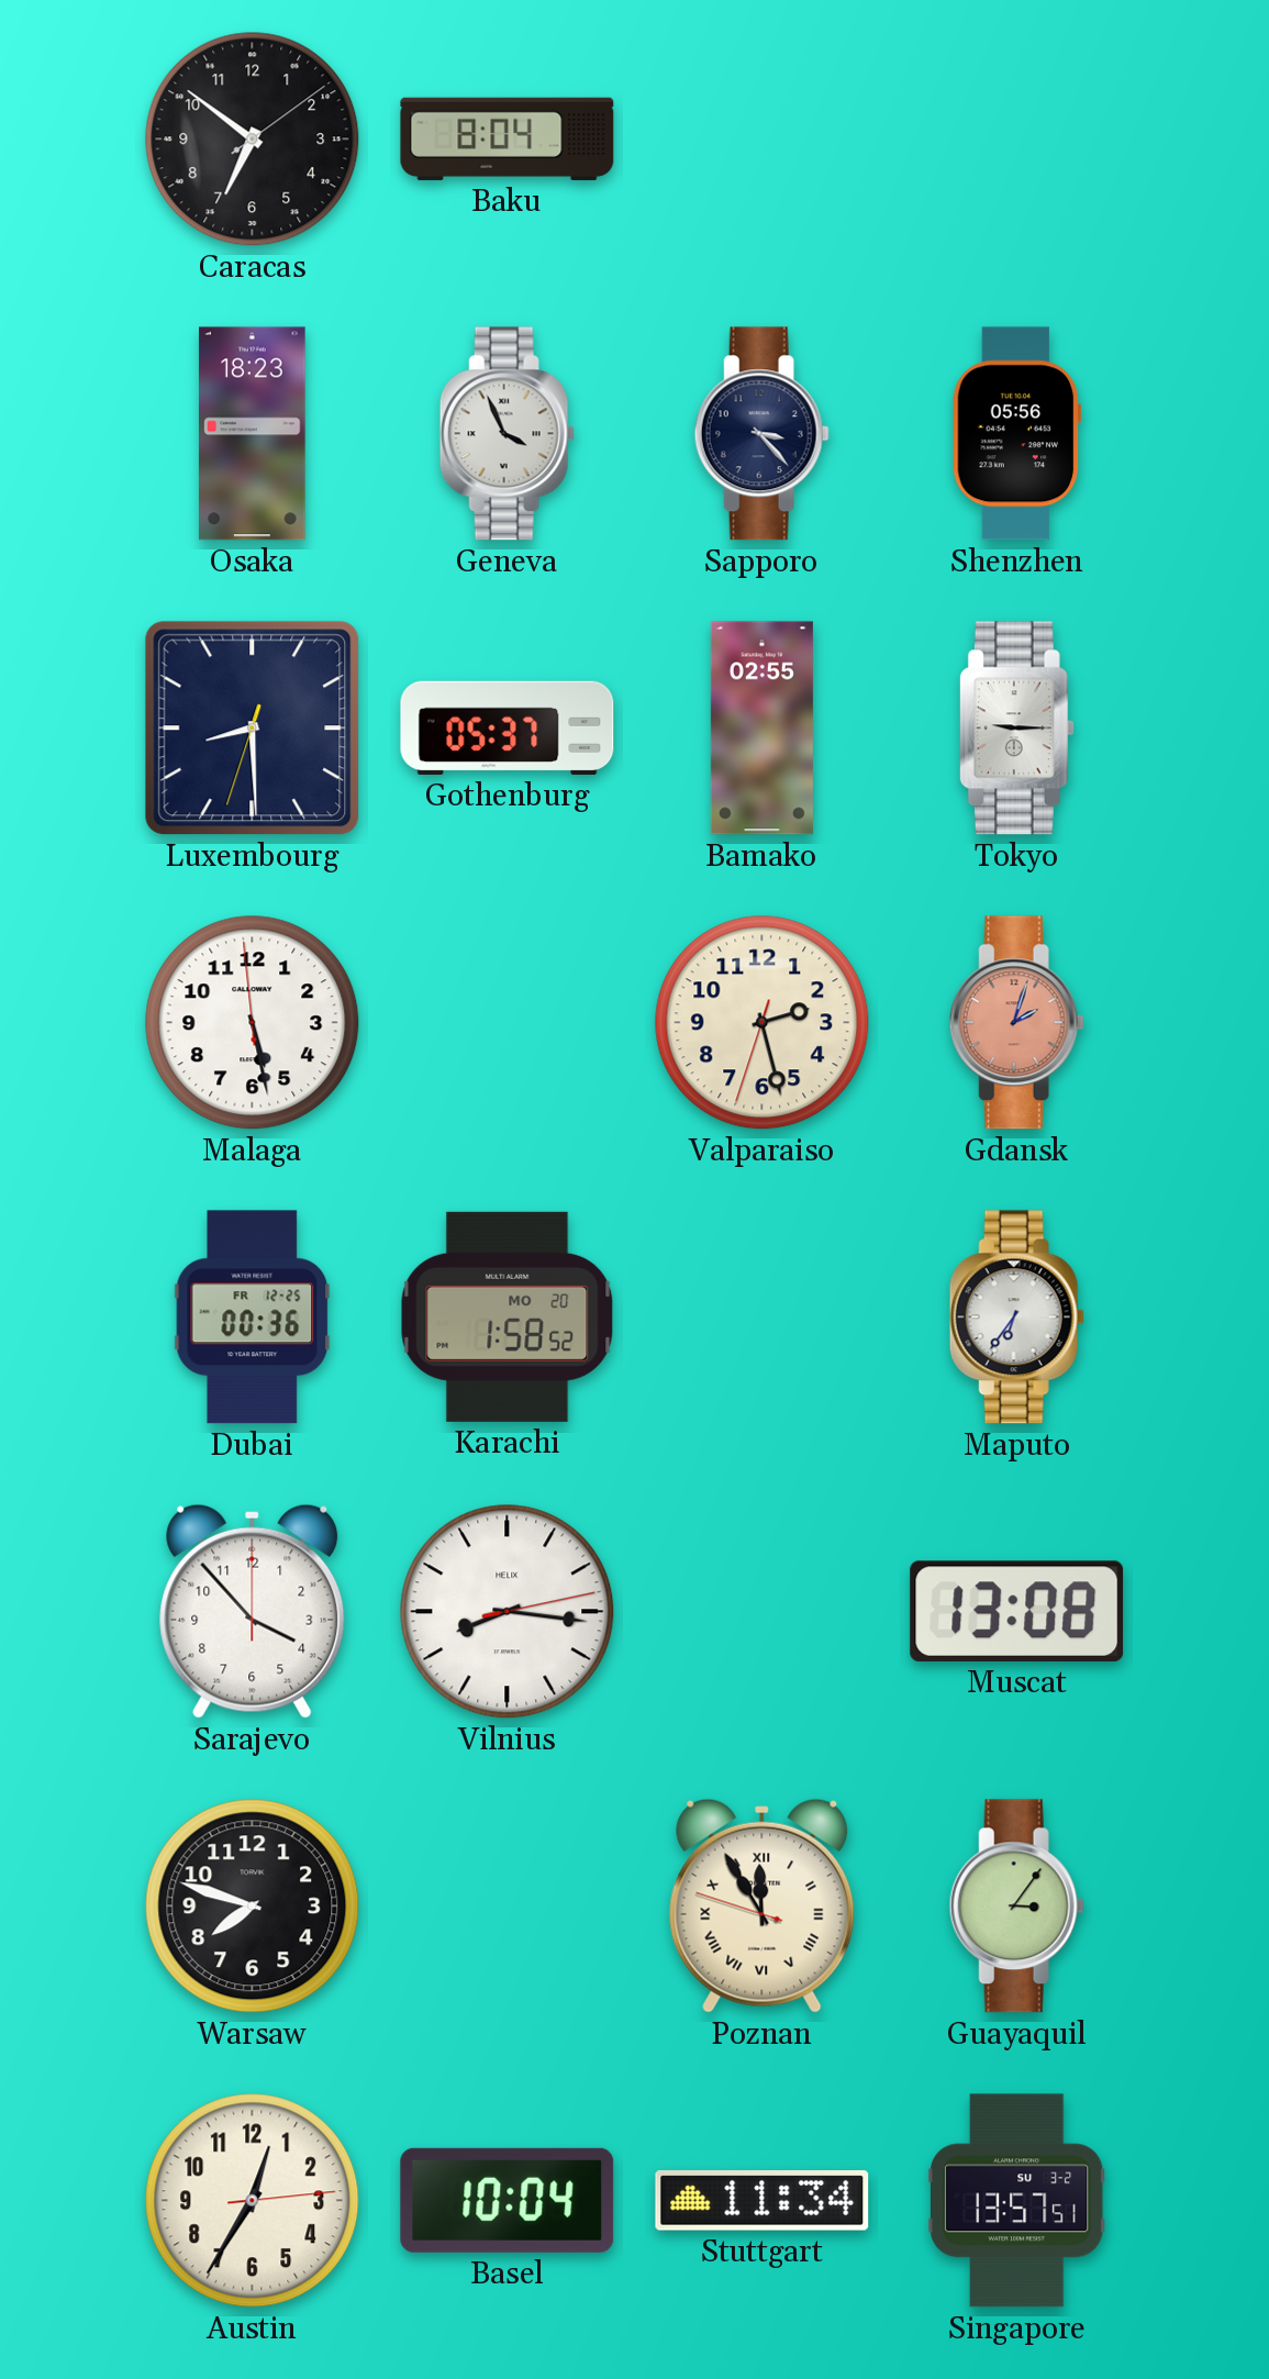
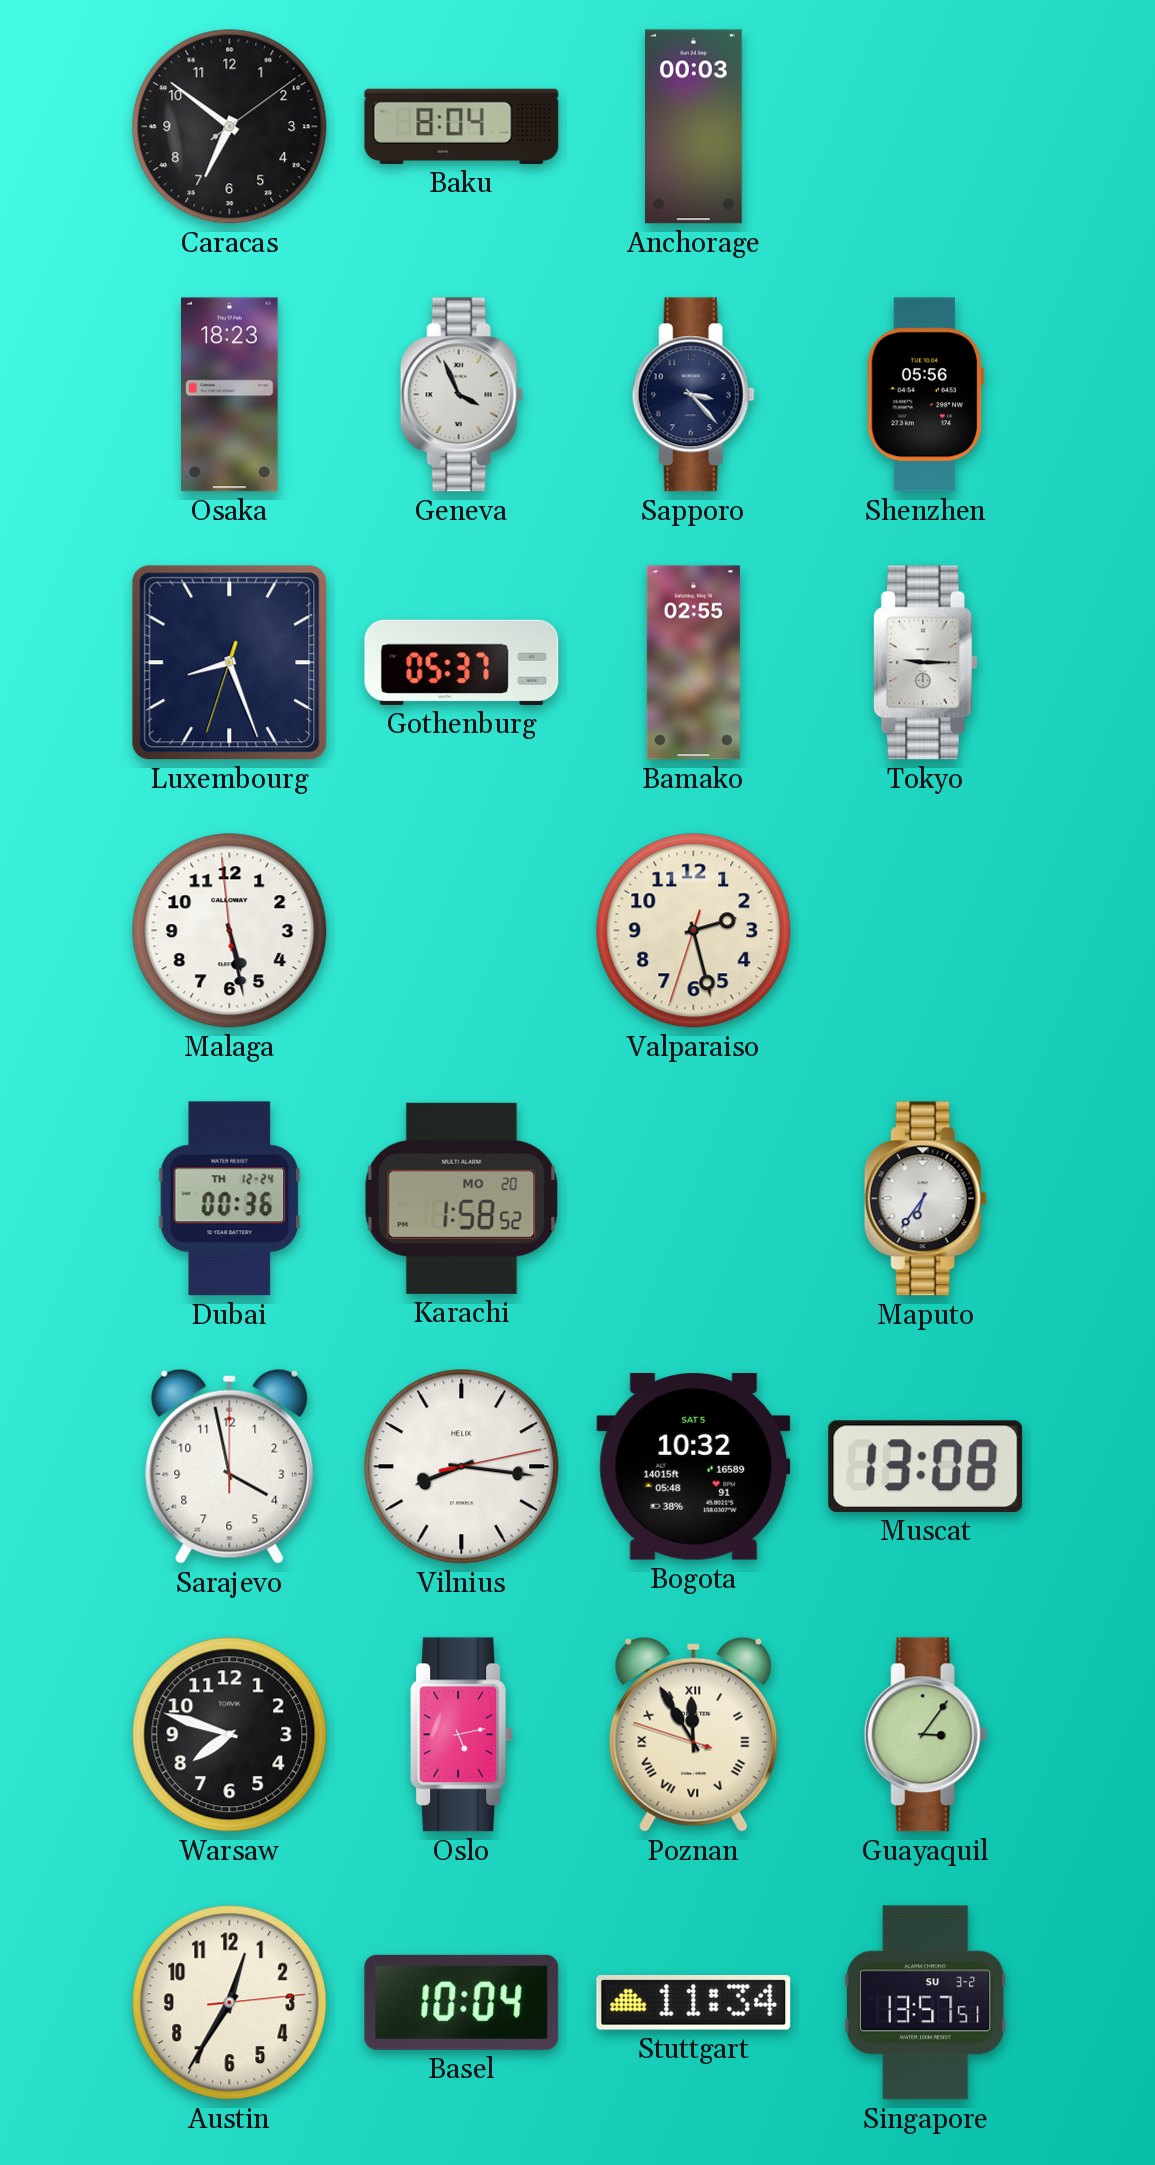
Anchorage: none -> 00:03
Luxembourg: 8:29 -> 8:26
Gdansk: 2:03 -> none
Dubai date: FR 12-25 -> TH 12-24
Sarajevo: 3:53 -> 3:58
Bogota: none -> 10:32
Oslo: none -> 5:13
